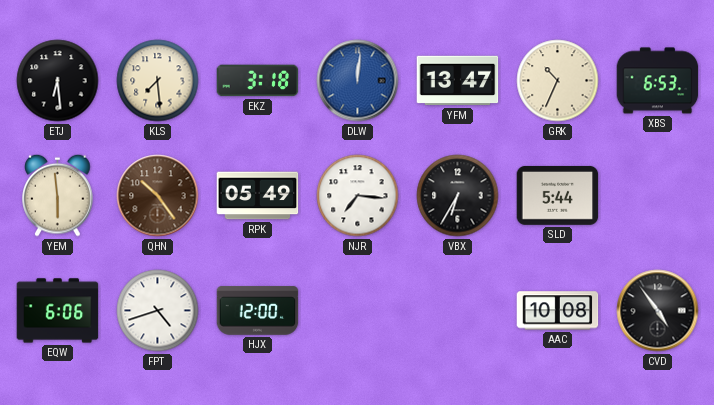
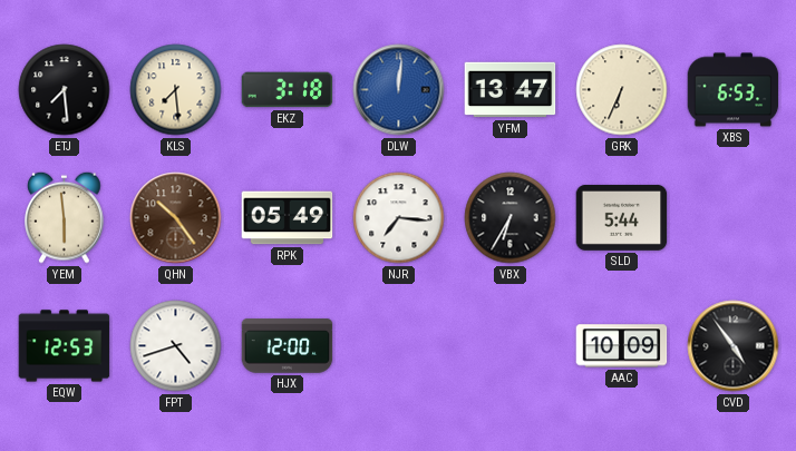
ETJ: 6:29 -> 7:29
GRK: 10:34 -> 6:34
EQW: 6:06 -> 12:53
AAC: 10:08 -> 10:09
